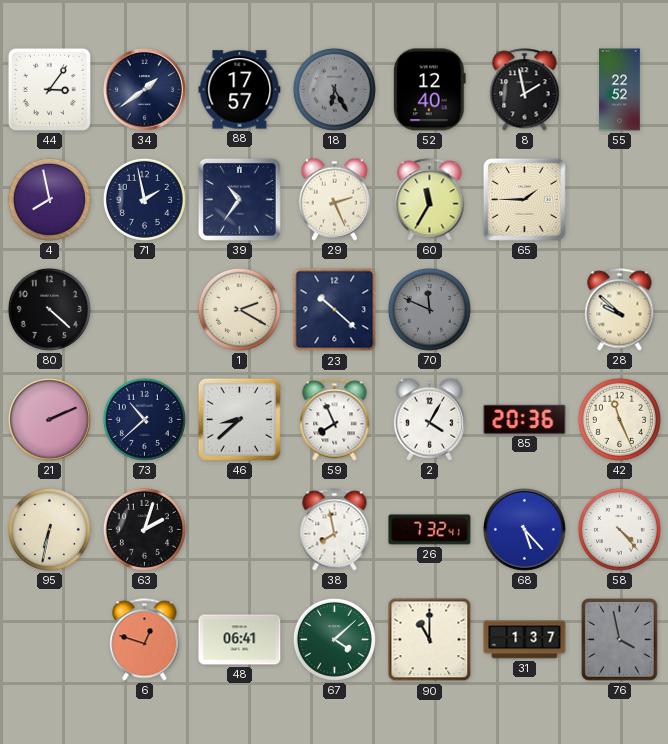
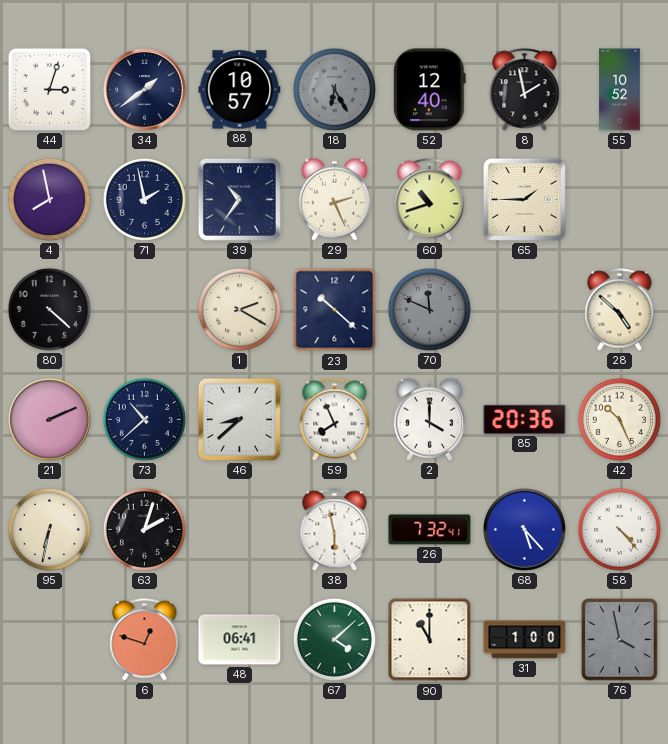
44: 3:06 -> 3:03
88: 17:57 -> 10:57
55: 22:52 -> 10:52
60: 11:35 -> 10:42
28: 9:52 -> 4:52
2: 4:05 -> 4:00
42: 11:26 -> 10:26
38: 7:58 -> 5:58
31: 1:37 -> 1:00
